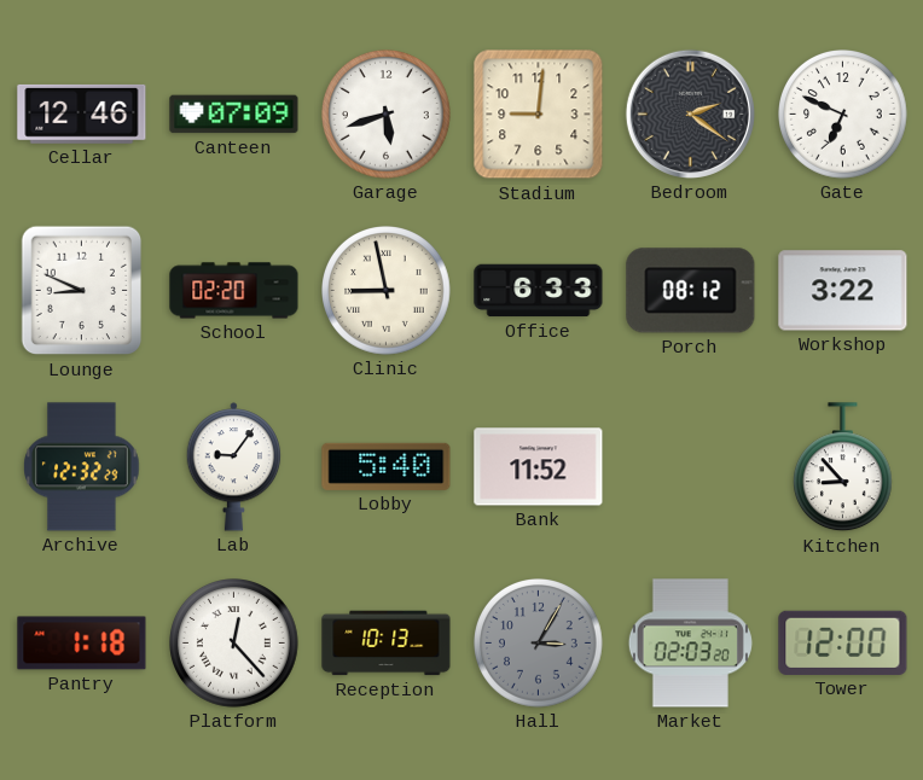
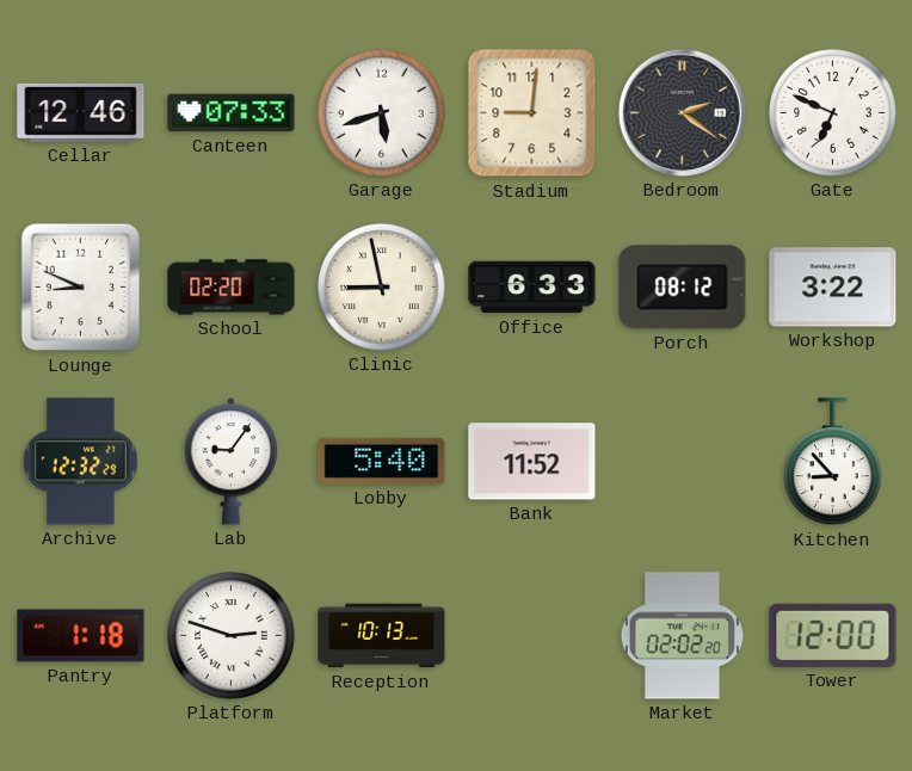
Canteen: 07:09 -> 07:33
Platform: 12:23 -> 2:48
Hall: 3:05 -> none
Market: 02:03 -> 02:02
